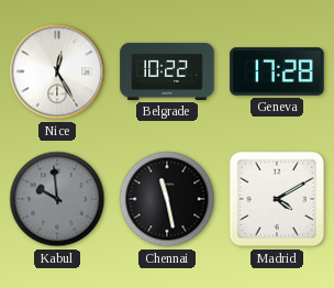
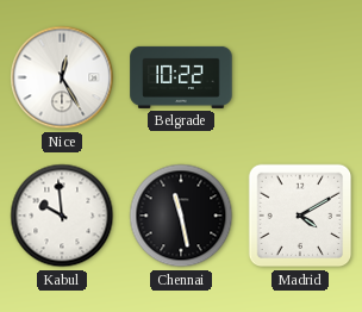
Geneva: 17:28 -> none
Kabul dial: grey -> white
